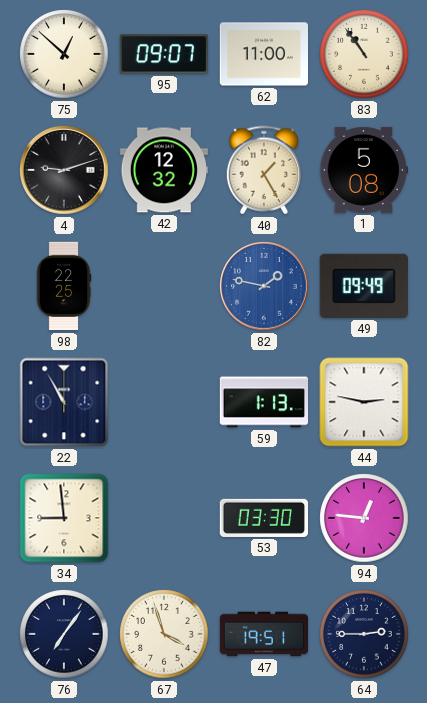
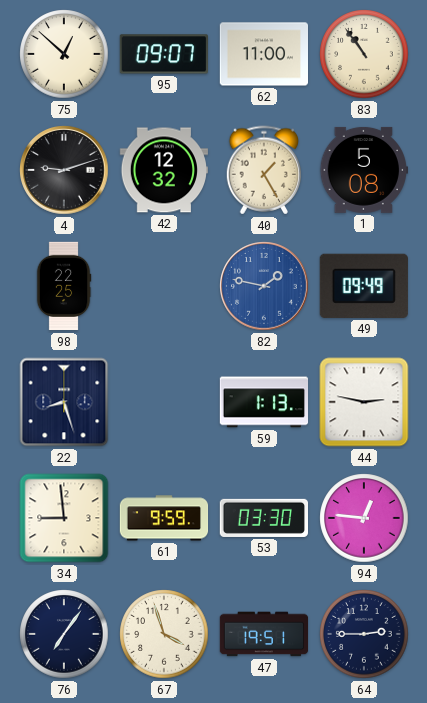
22: 10:55 -> 8:27
61: none -> 9:59
